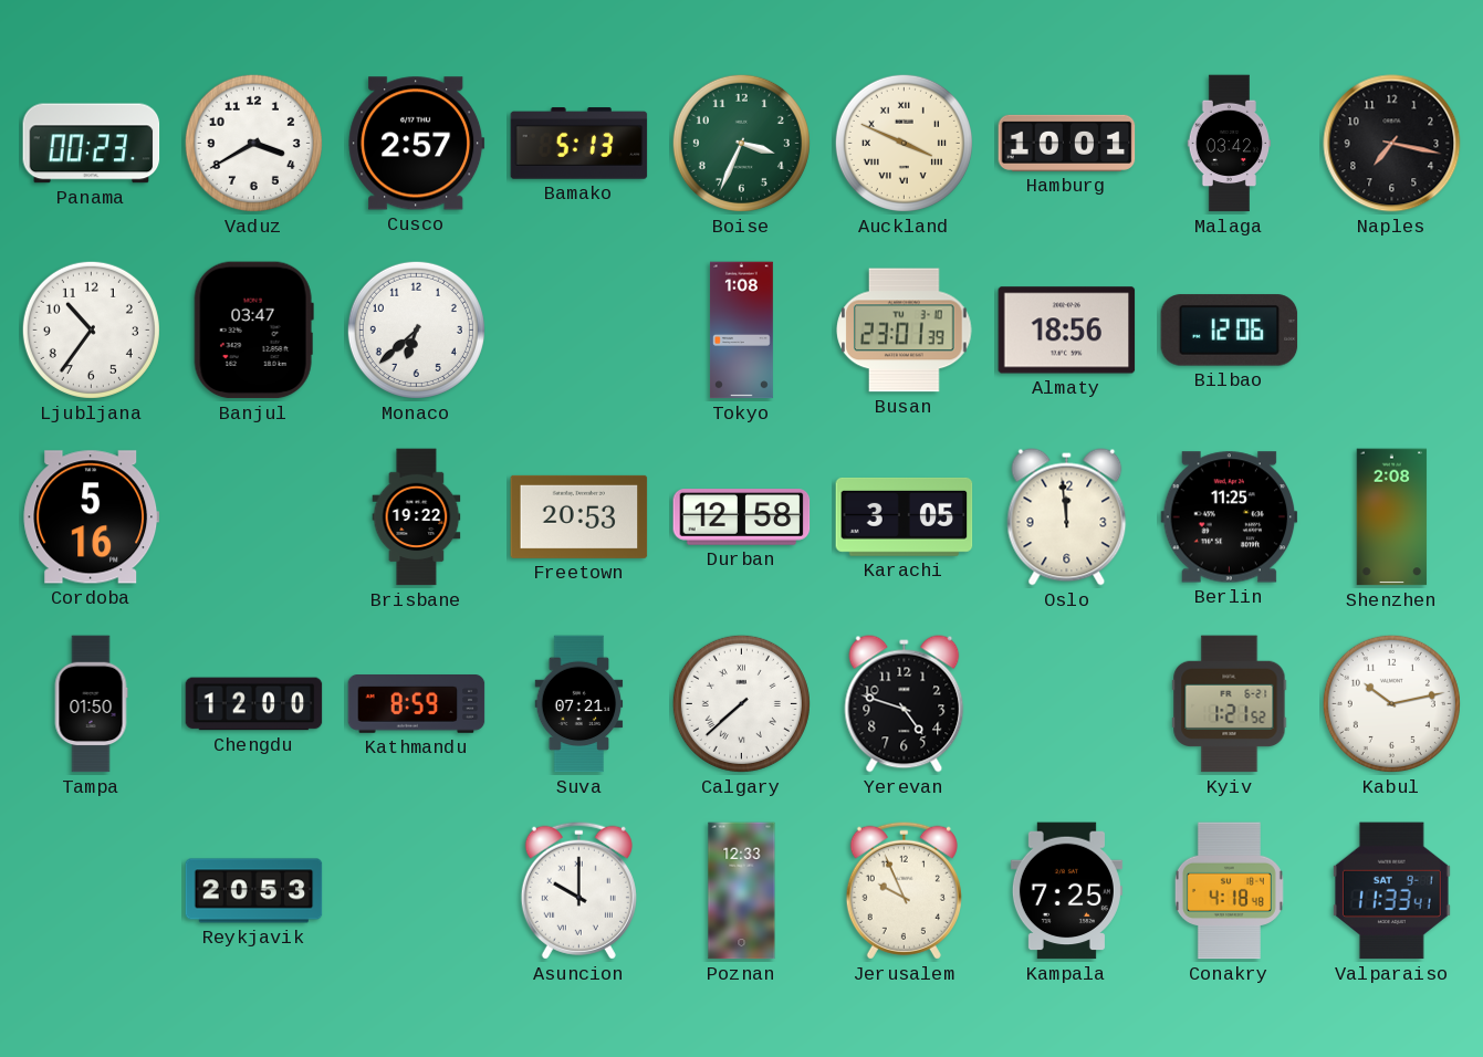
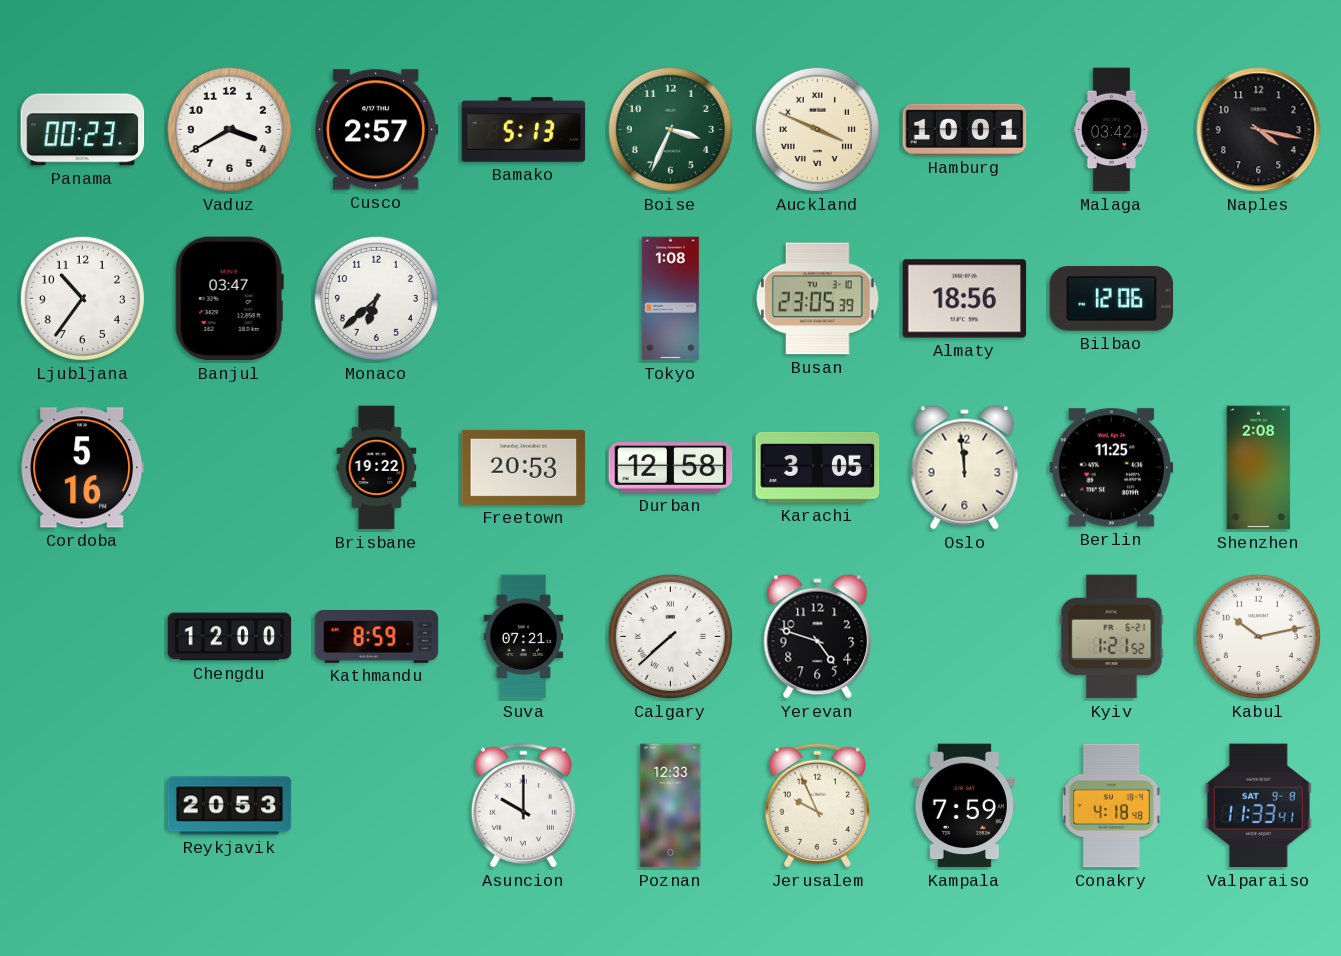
Naples: 7:17 -> 4:17
Busan: 23:01 -> 23:05
Tampa: 01:50 -> none
Kampala: 7:25 -> 7:59
Valparaiso date: SAT 9-1 -> SAT 9-8
